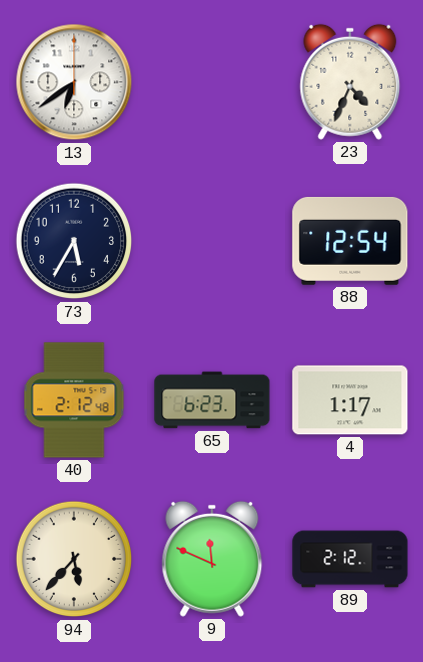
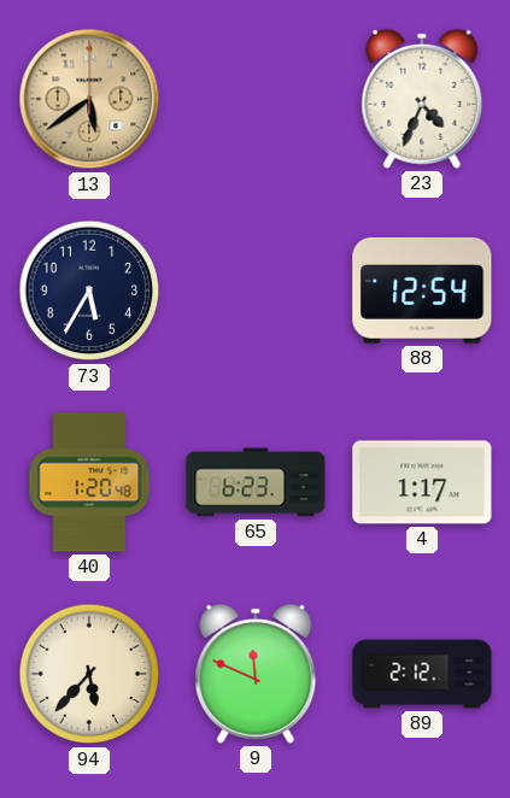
13: 6:39 -> 5:39
13 dial: white -> champagne
40: 2:12 -> 1:20
